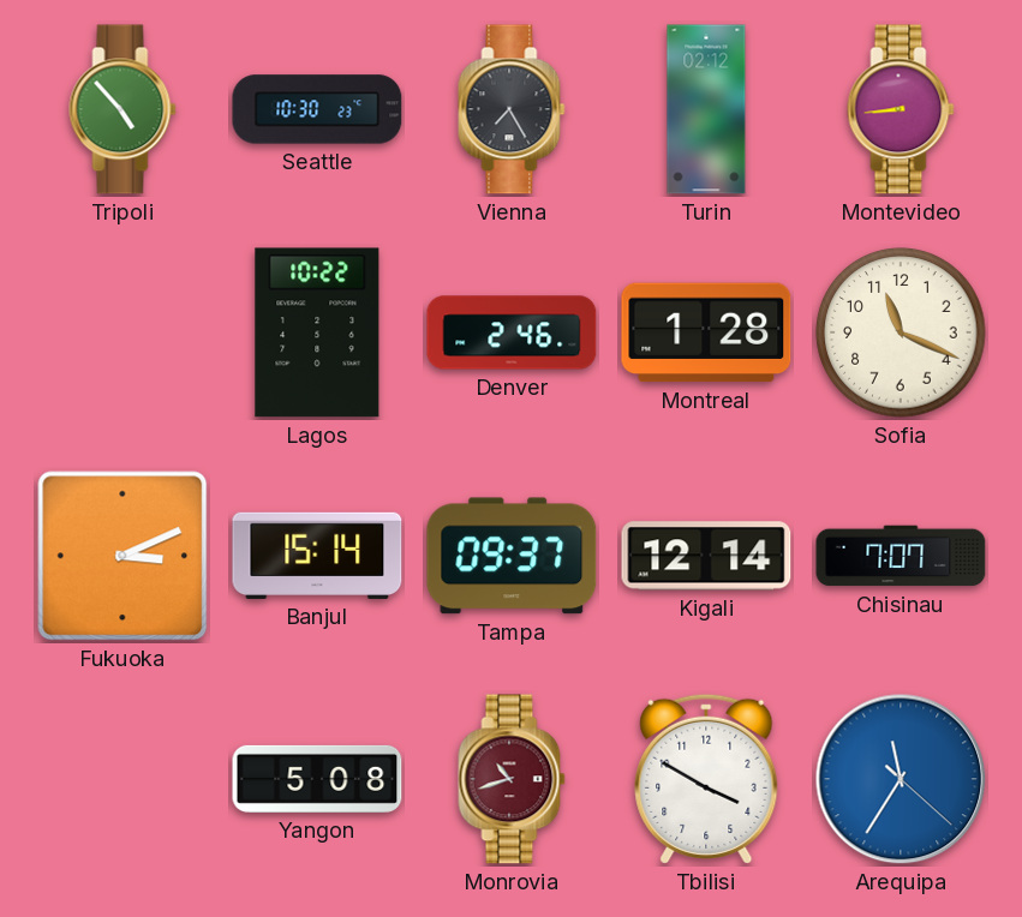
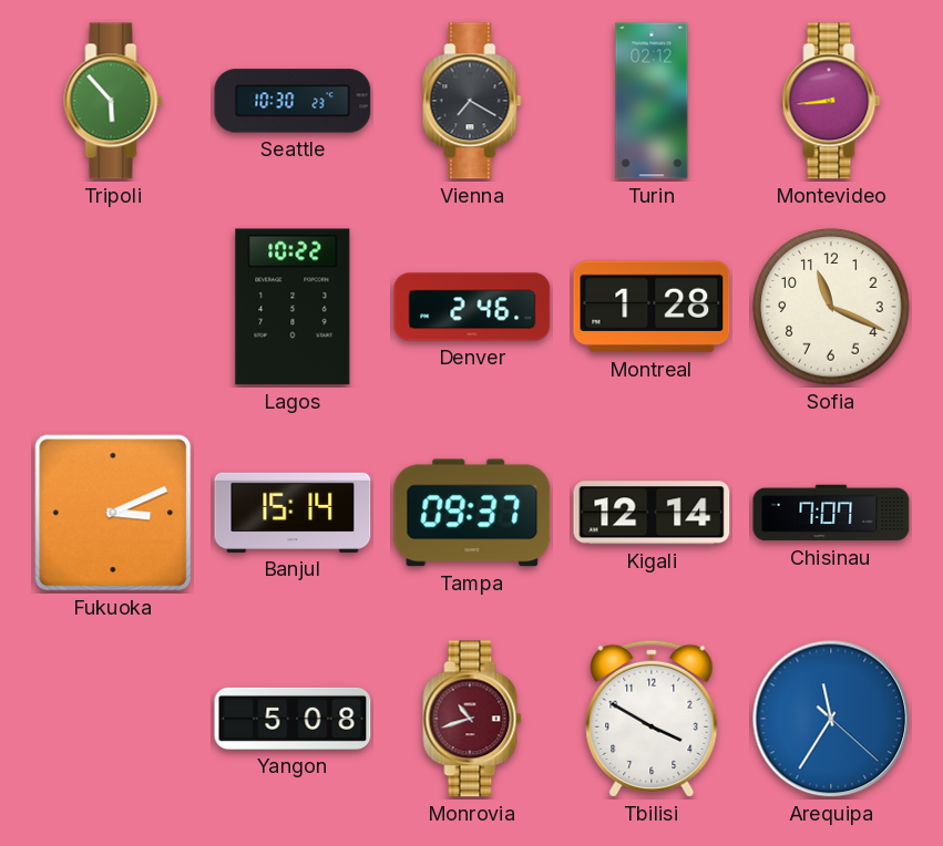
Tripoli: 4:53 -> 5:53
Vienna: 7:25 -> 7:20
